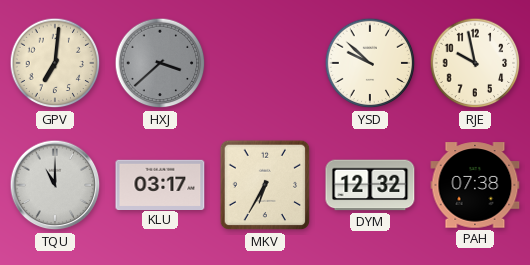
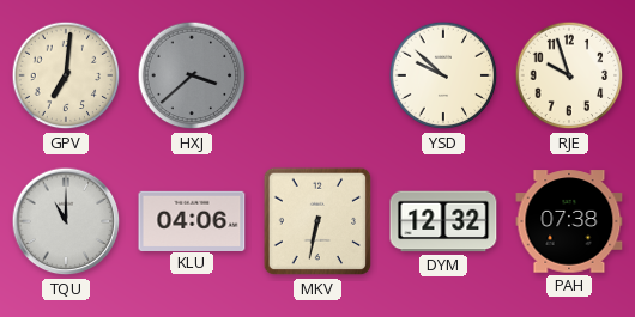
RJE: 9:58 -> 9:57
KLU: 03:17 -> 04:06
MKV: 6:35 -> 6:32
